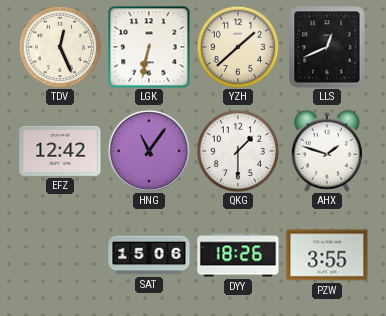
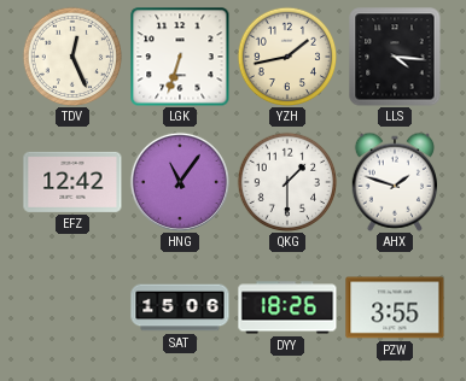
LGK: 6:32 -> 6:33
YZH: 1:38 -> 1:43
LLS: 12:41 -> 4:16
